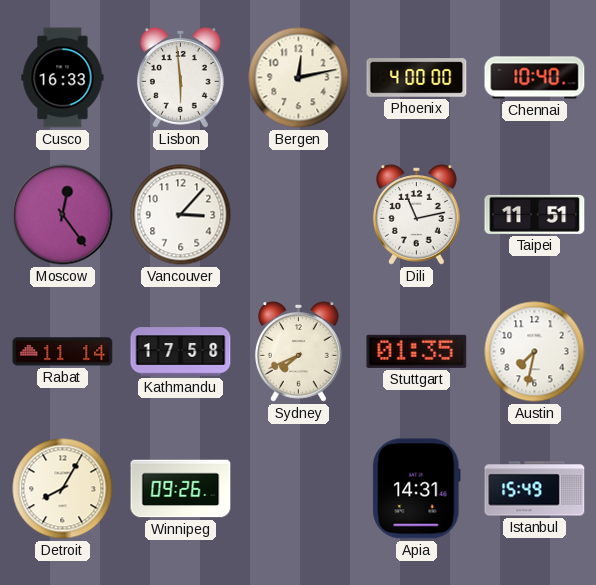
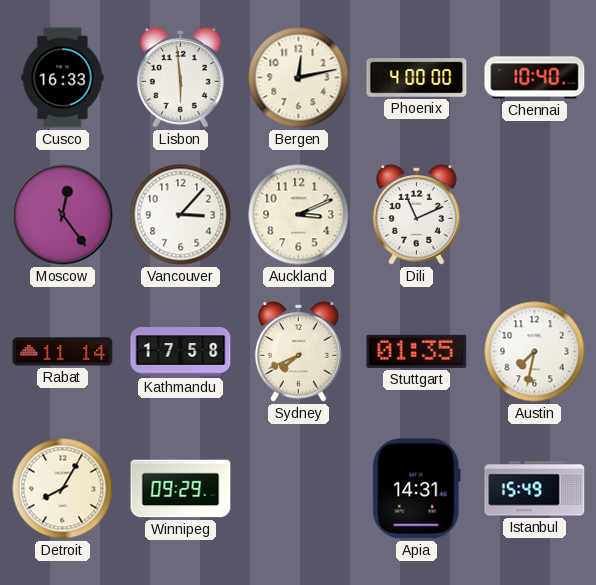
Auckland: none -> 3:11
Dili: 11:13 -> 11:11
Taipei: 11:51 -> none
Winnipeg: 09:26 -> 09:29
